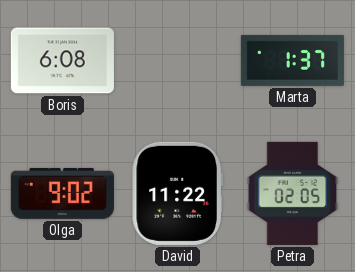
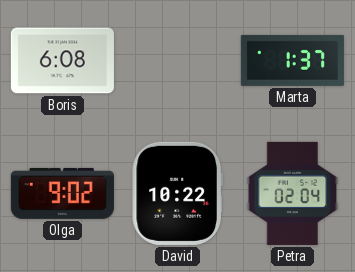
David: 11:22 -> 10:22
Petra: 02:05 -> 02:04
